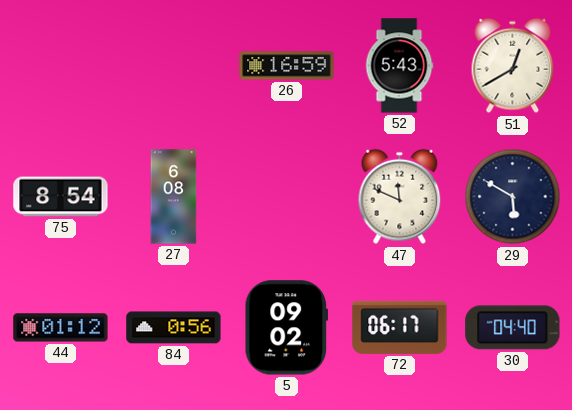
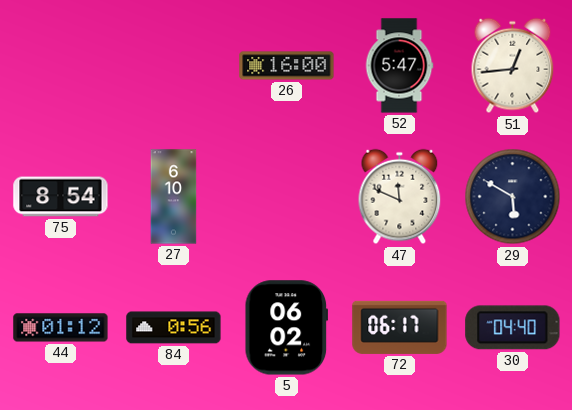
26: 16:59 -> 16:00
52: 5:43 -> 5:47
51: 12:40 -> 12:44
27: 6:08 -> 6:10
5: 09:02 -> 06:02
